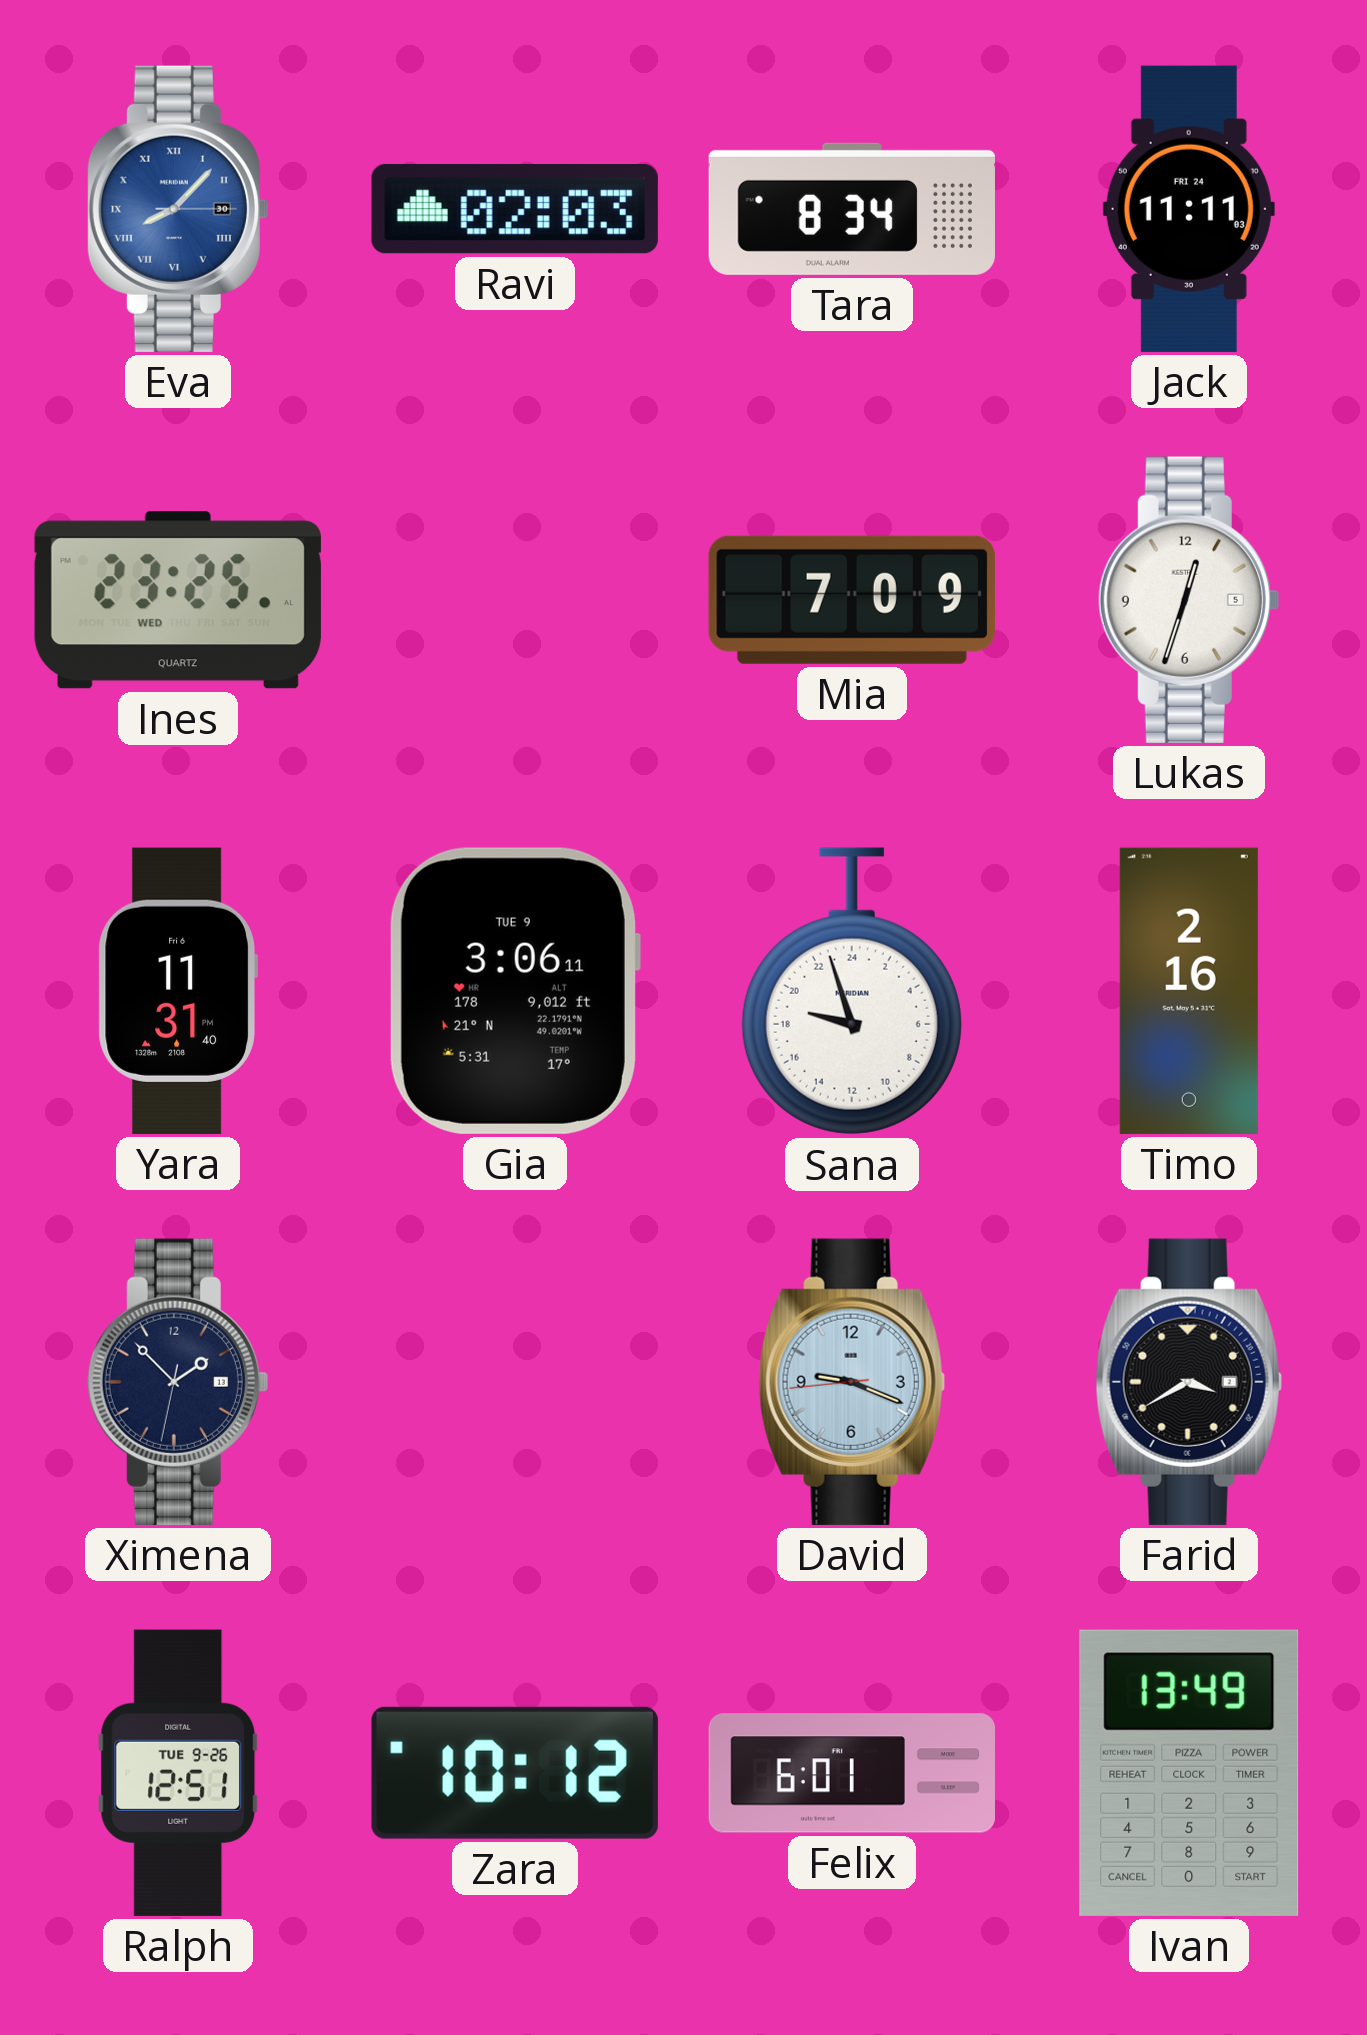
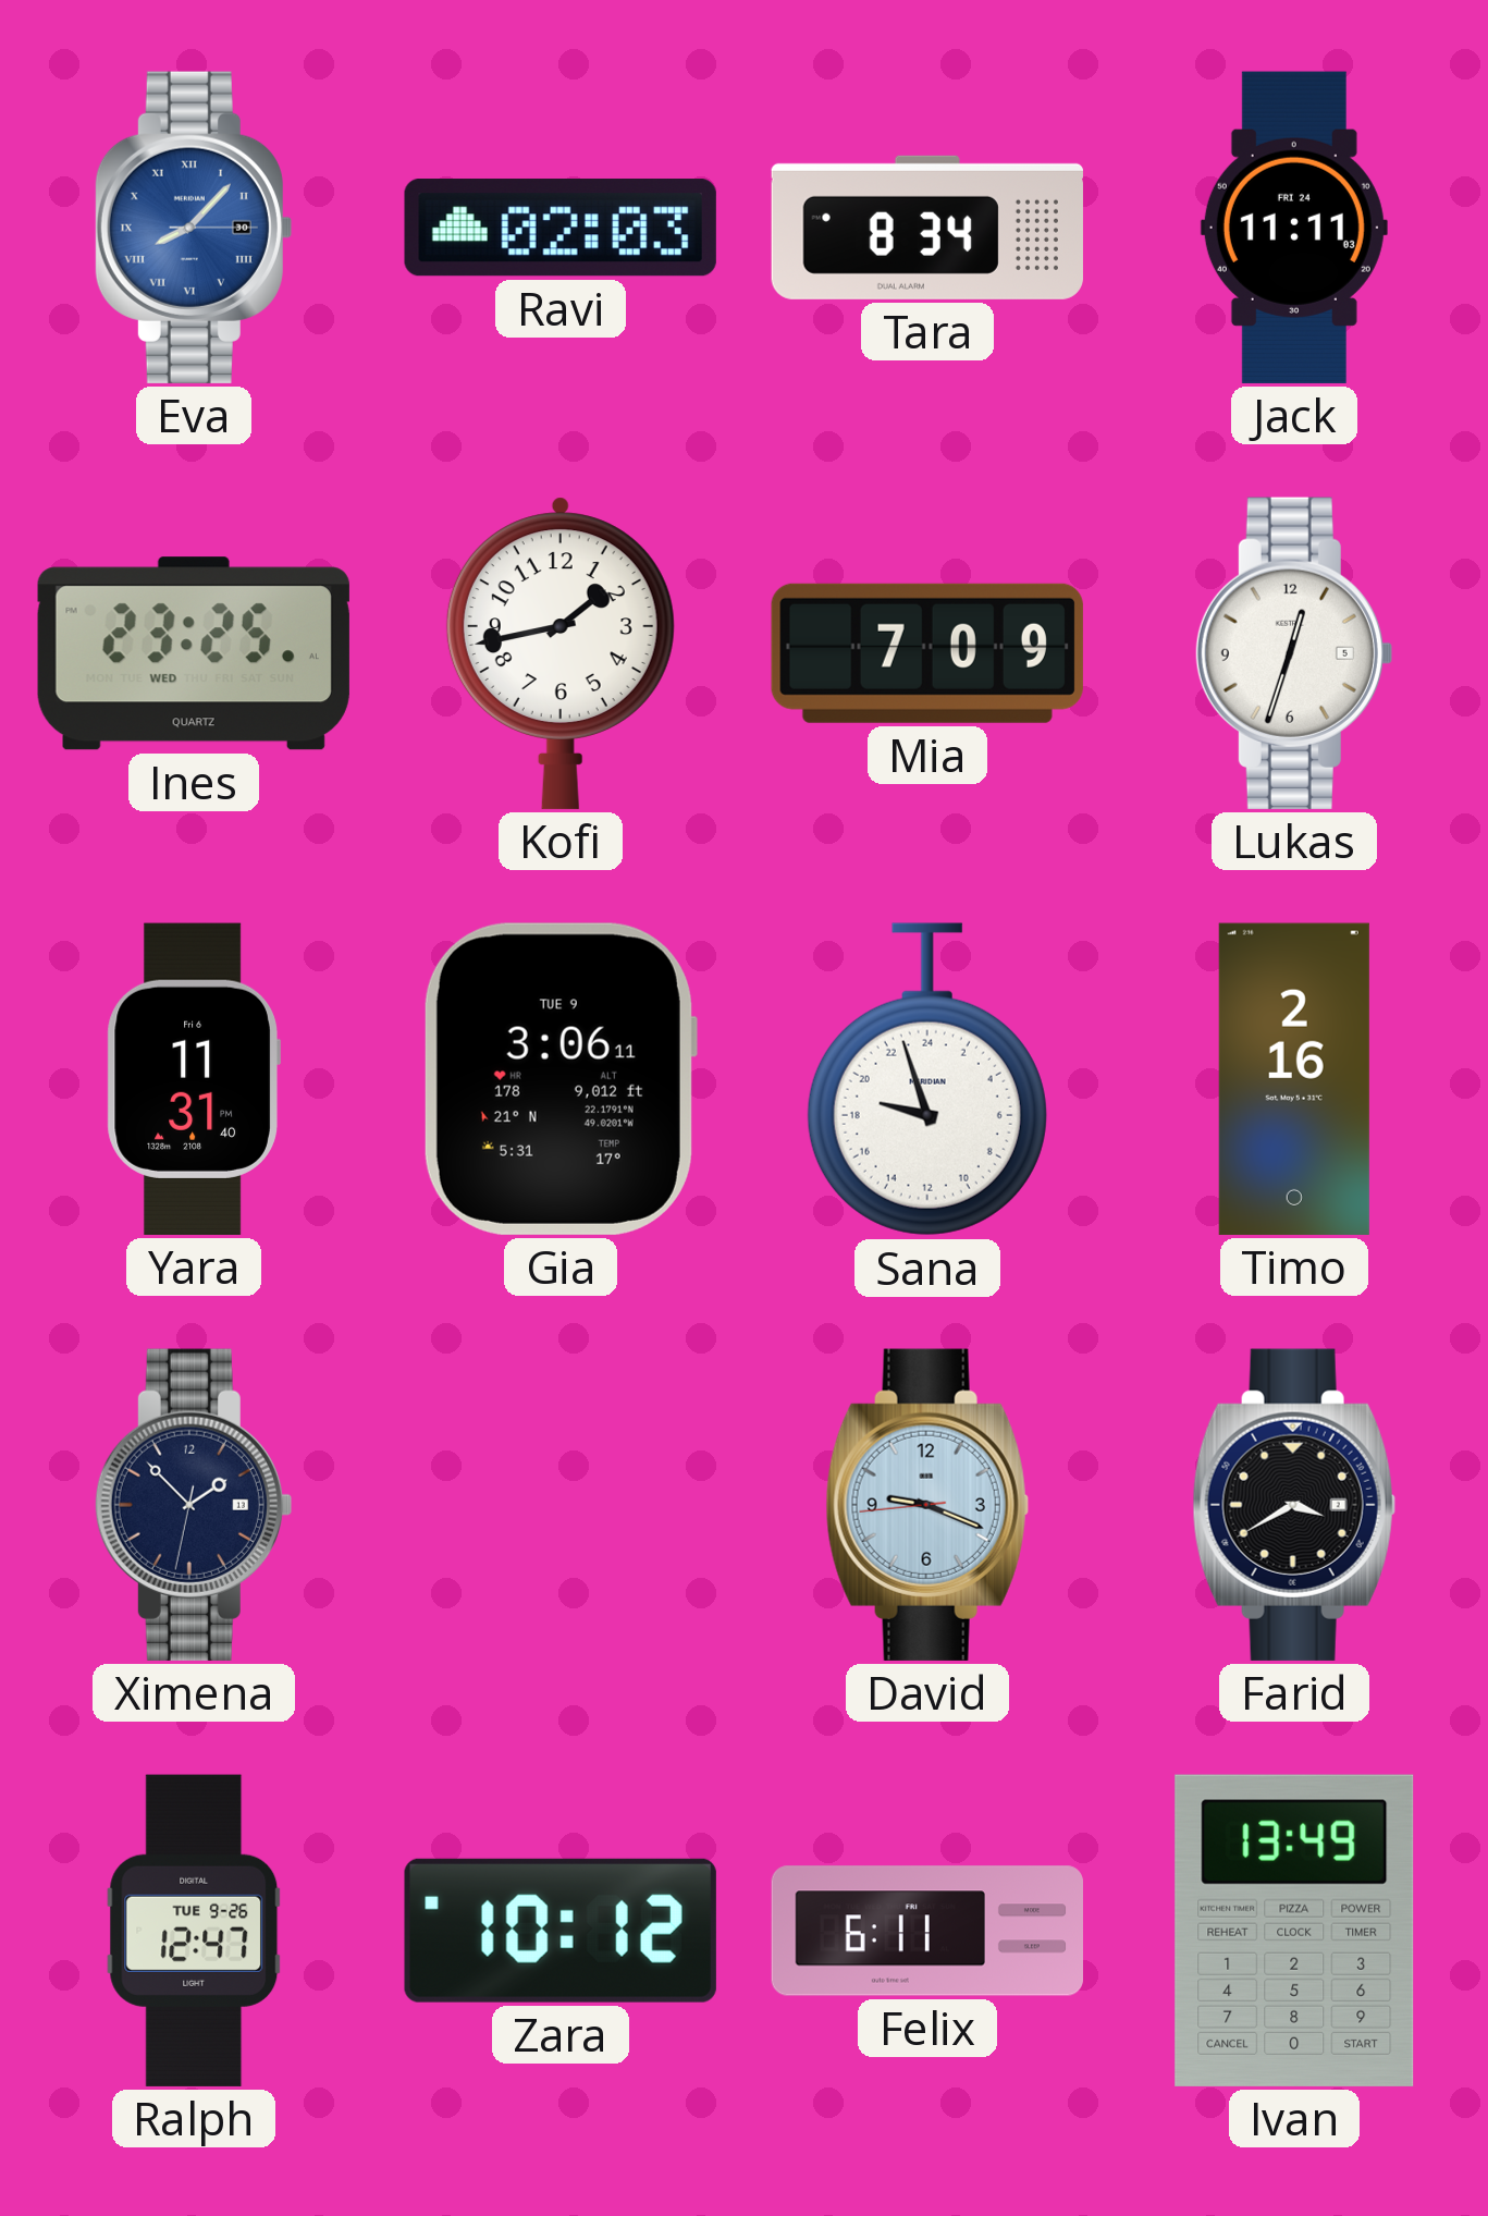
Kofi: none -> 1:43
Ralph: 12:51 -> 12:47
Felix: 6:01 -> 6:11
